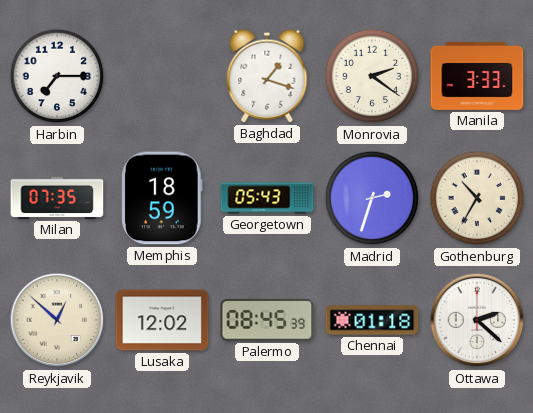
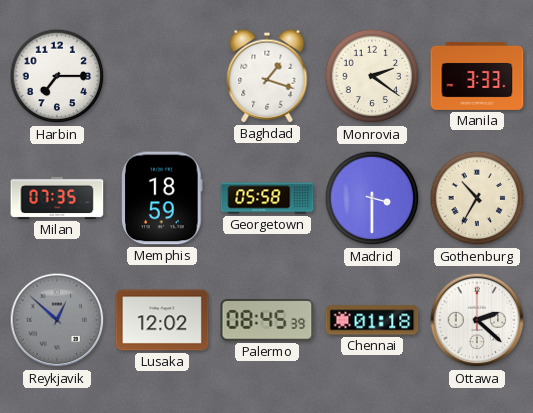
Georgetown: 05:43 -> 05:58
Madrid: 2:33 -> 3:30
Reykjavik dial: cream -> grey
